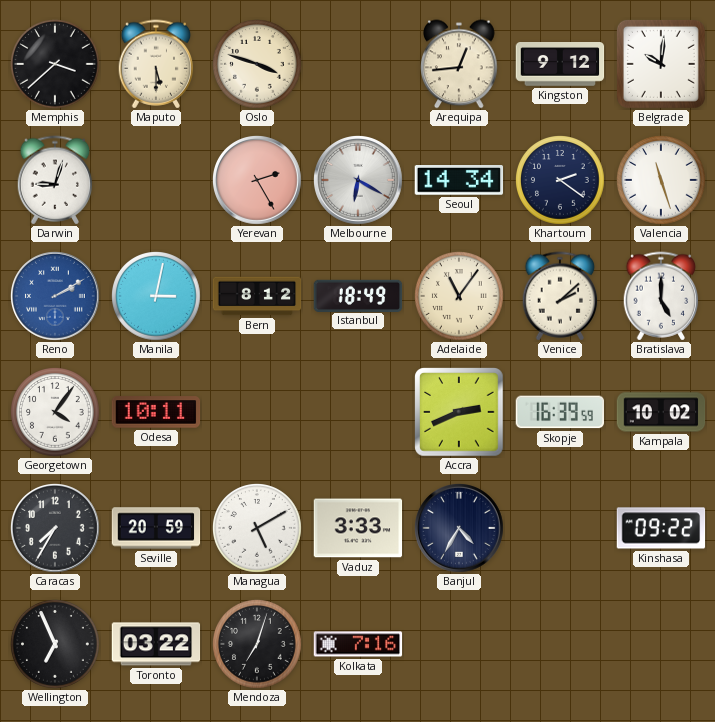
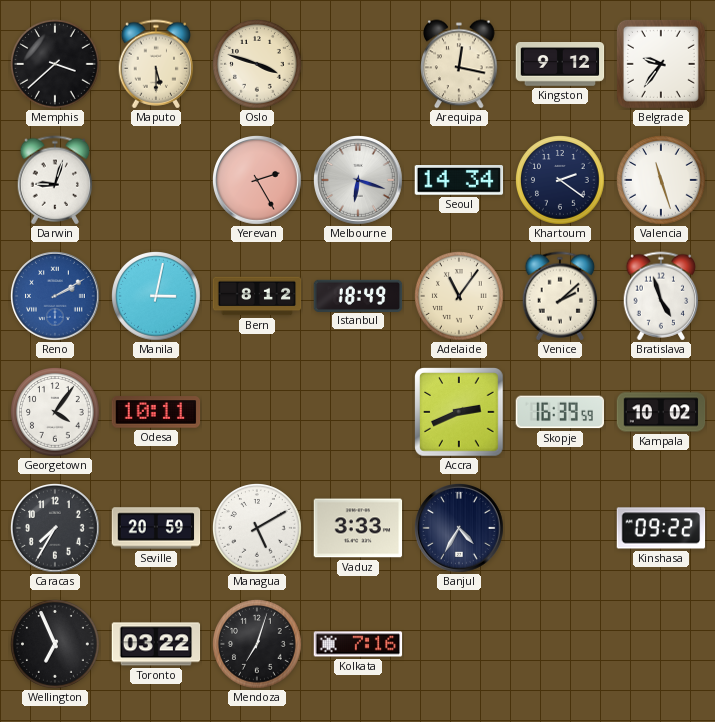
Arequipa: 12:44 -> 12:17
Belgrade: 10:01 -> 9:36
Melbourne: 6:20 -> 6:18
Bratislava: 5:00 -> 4:57
